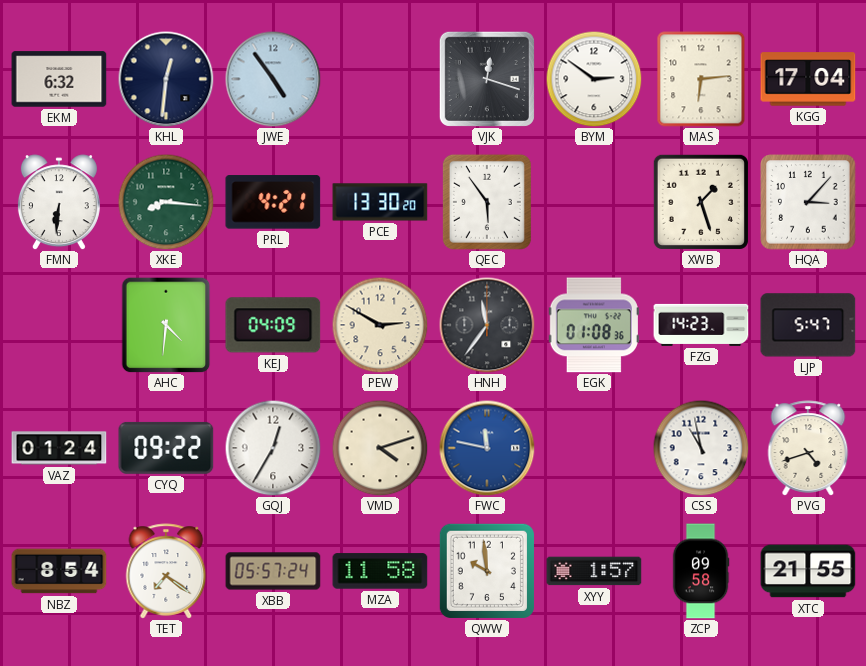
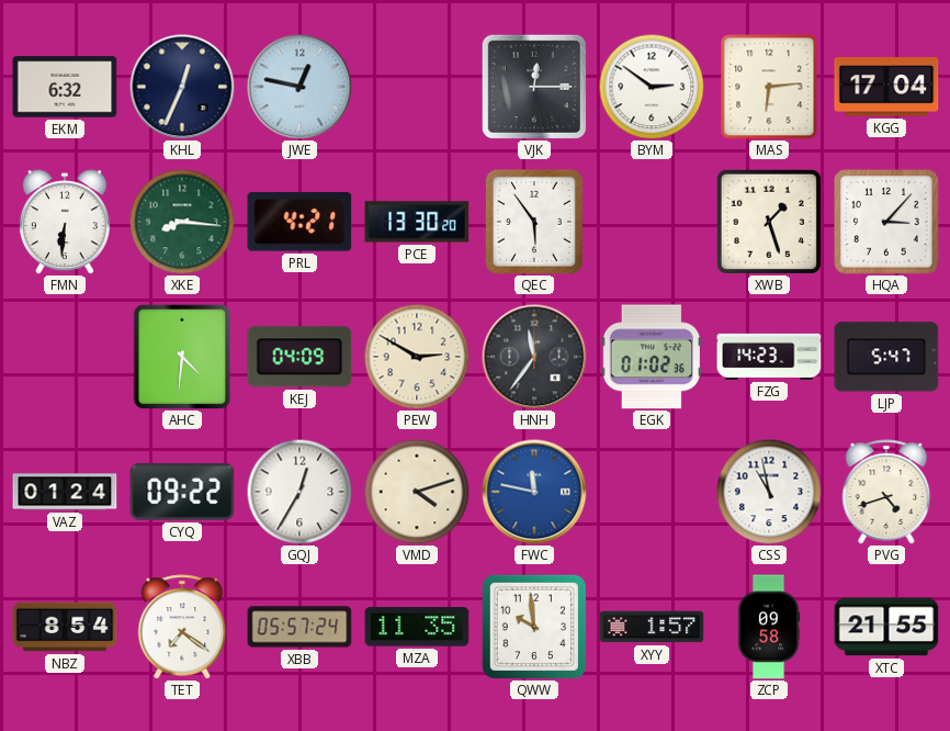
KHL: 12:31 -> 12:34
JWE: 4:54 -> 12:47
VJK: 12:18 -> 12:15
EGK: 01:08 -> 01:02
MZA: 11:58 -> 11:35
